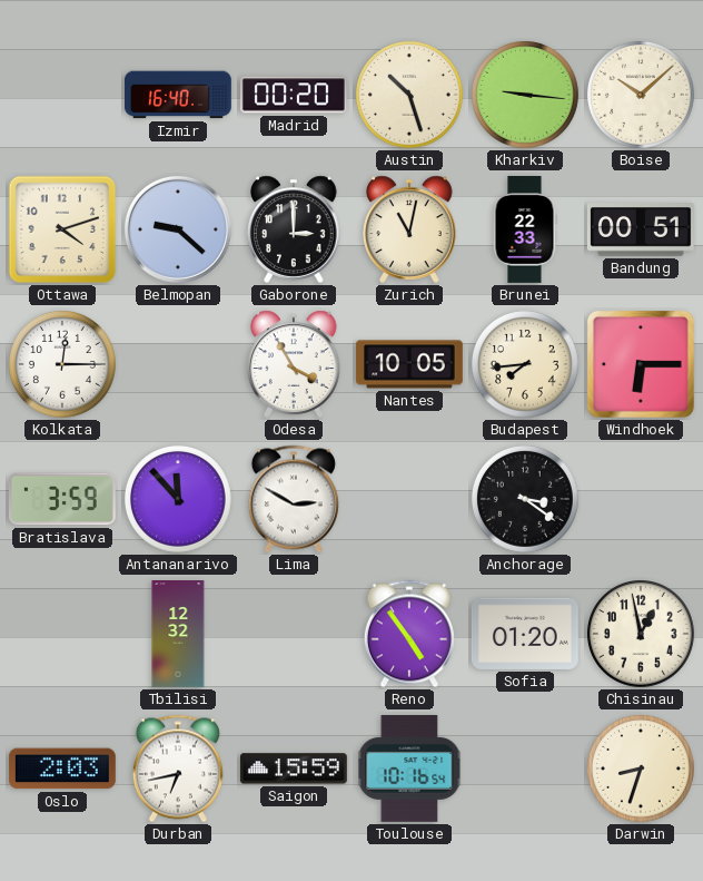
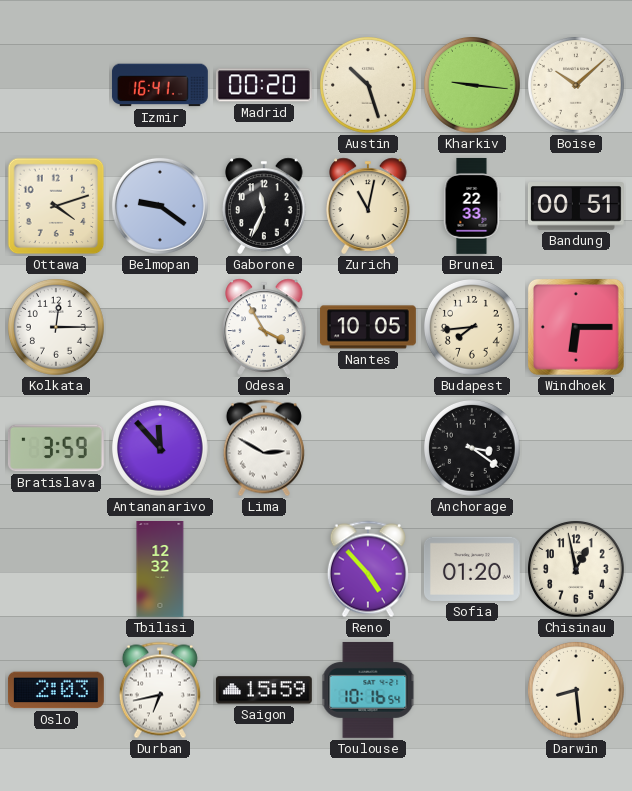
Izmir: 16:40 -> 16:41
Belmopan: 9:22 -> 9:21
Gaborone: 3:00 -> 11:34
Reno: 4:54 -> 4:53
Darwin: 8:33 -> 8:29
